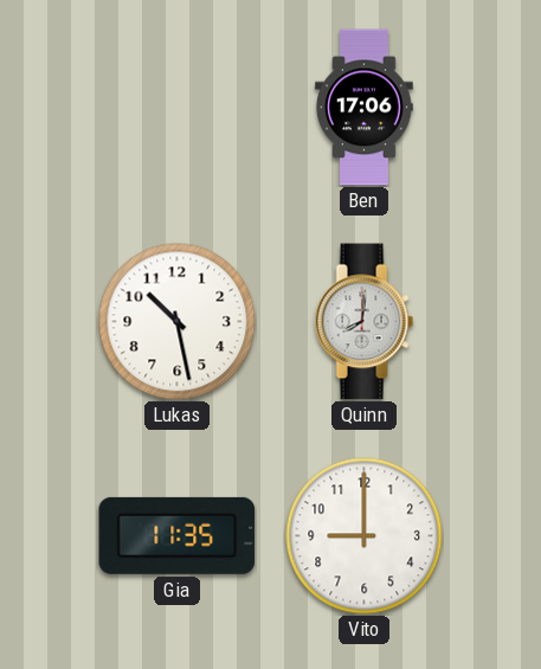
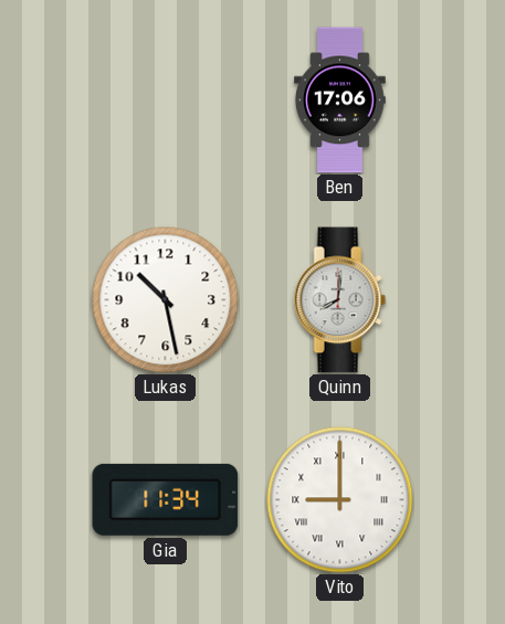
Gia: 11:35 -> 11:34
Vito numerals: Arabic -> Roman
